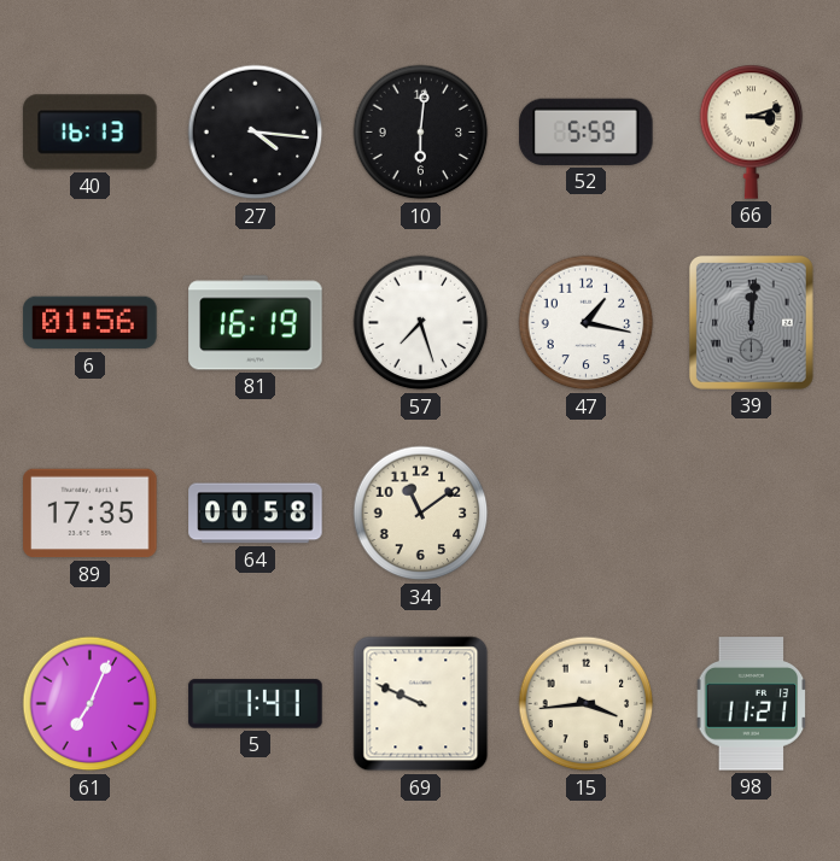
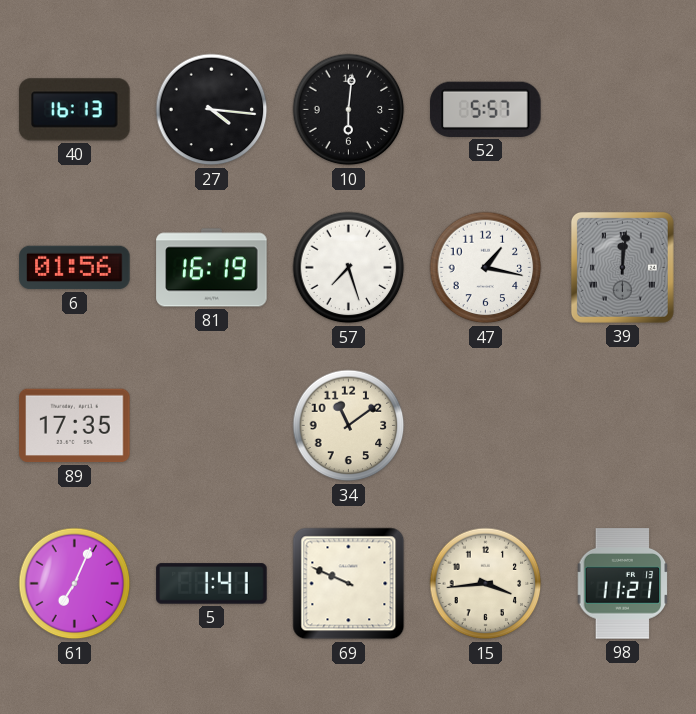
52: 5:59 -> 5:57
66: 3:12 -> none
64: 00:58 -> none
